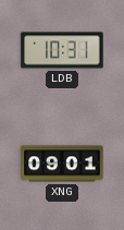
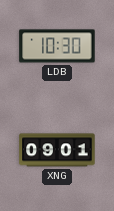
LDB: 10:31 -> 10:30
